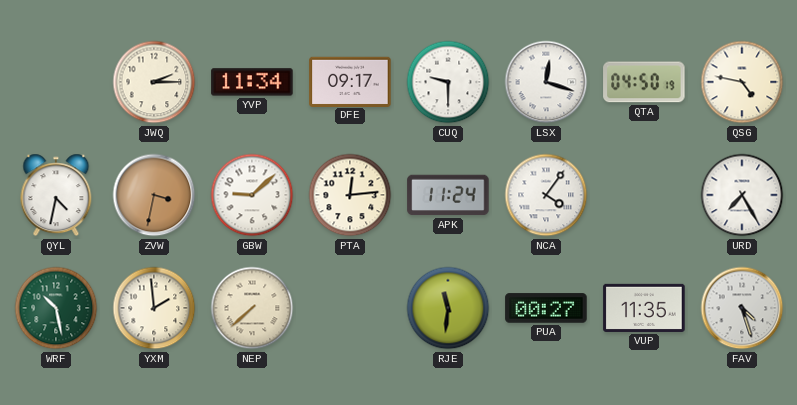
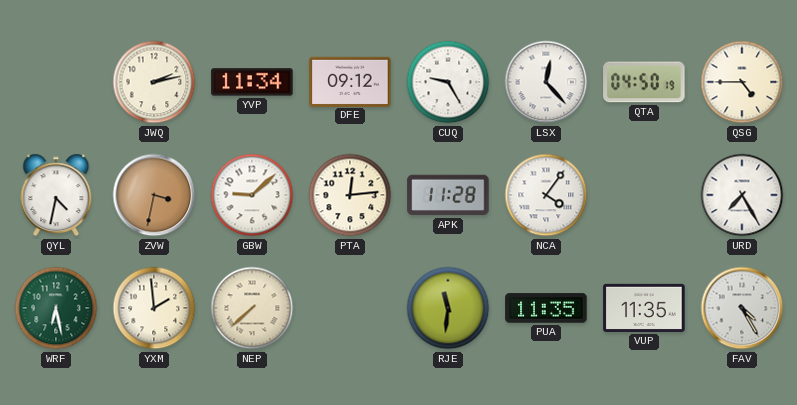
JWQ: 2:15 -> 2:13
DFE: 09:17 -> 09:12
CUQ: 9:30 -> 9:25
LSX: 12:18 -> 12:23
QSG: 4:47 -> 4:45
APK: 11:24 -> 11:28
WRF: 10:28 -> 6:28
PUA: 00:27 -> 11:35
FAV: 4:27 -> 4:25
